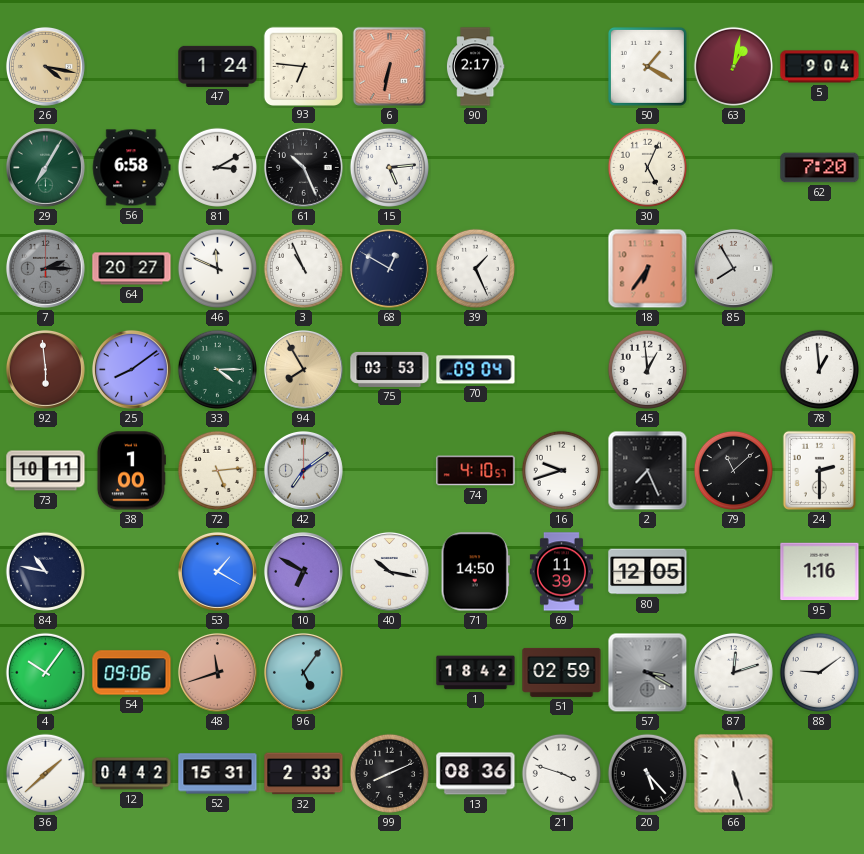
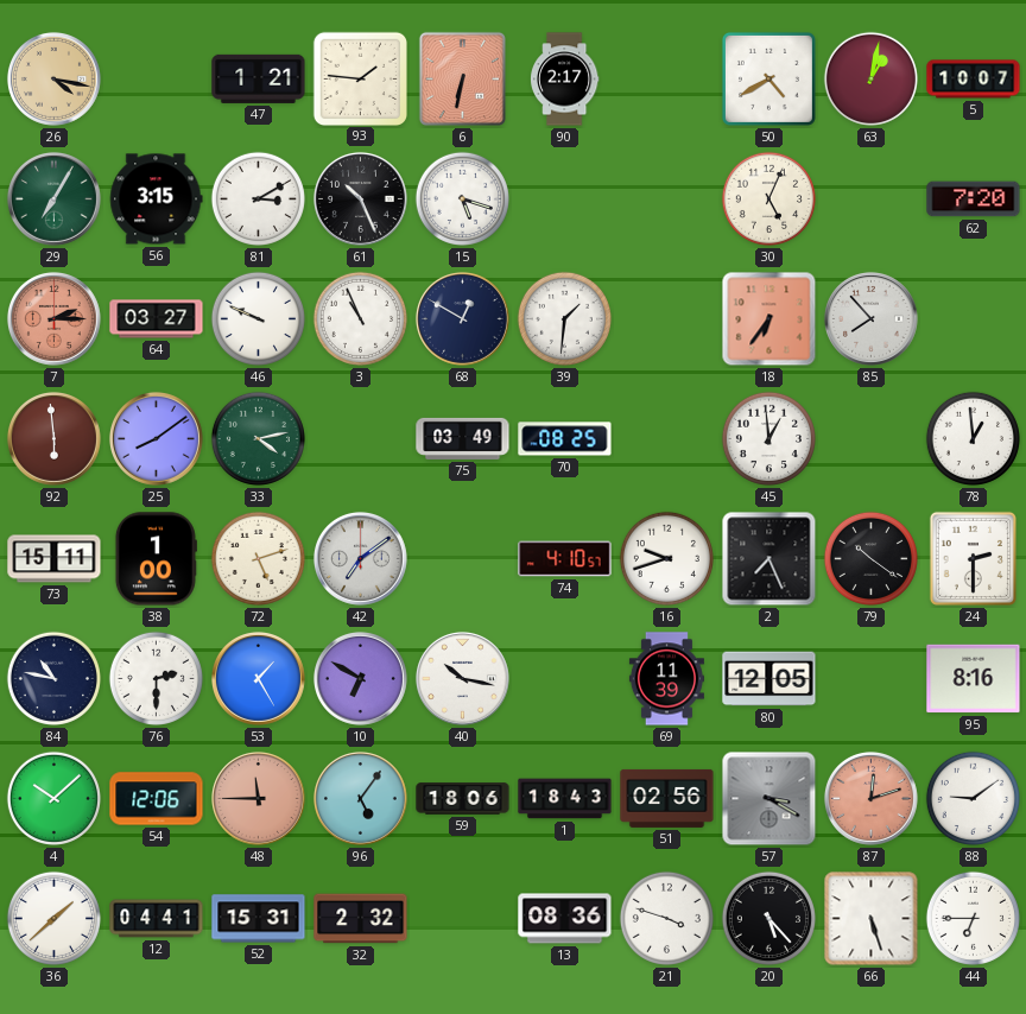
47: 1:24 -> 1:21
93: 6:46 -> 1:46
50: 1:20 -> 4:40
5: 9:04 -> 10:07
56: 6:58 -> 3:15
15: 5:14 -> 5:18
7 dial: grey -> salmon
64: 20:27 -> 03:27
46: 11:49 -> 9:49
39: 1:26 -> 1:31
85: 7:55 -> 7:53
33: 4:15 -> 4:13
94: 7:55 -> none
75: 03:53 -> 03:49
70: 09:04 -> 08:25
73: 10:11 -> 15:11
72: 5:14 -> 5:12
79: 11:08 -> 10:21
76: none -> 2:30
53: 1:20 -> 1:25
71: 14:50 -> none
95: 1:16 -> 8:16
4: 10:06 -> 10:08
54: 09:06 -> 12:06
48: 11:42 -> 11:45
59: none -> 18:06
1: 18:42 -> 18:43
51: 02:59 -> 02:56
87 dial: white -> salmon
12: 04:42 -> 04:41
32: 2:33 -> 2:32
99: 8:11 -> none
44: none -> 6:45
